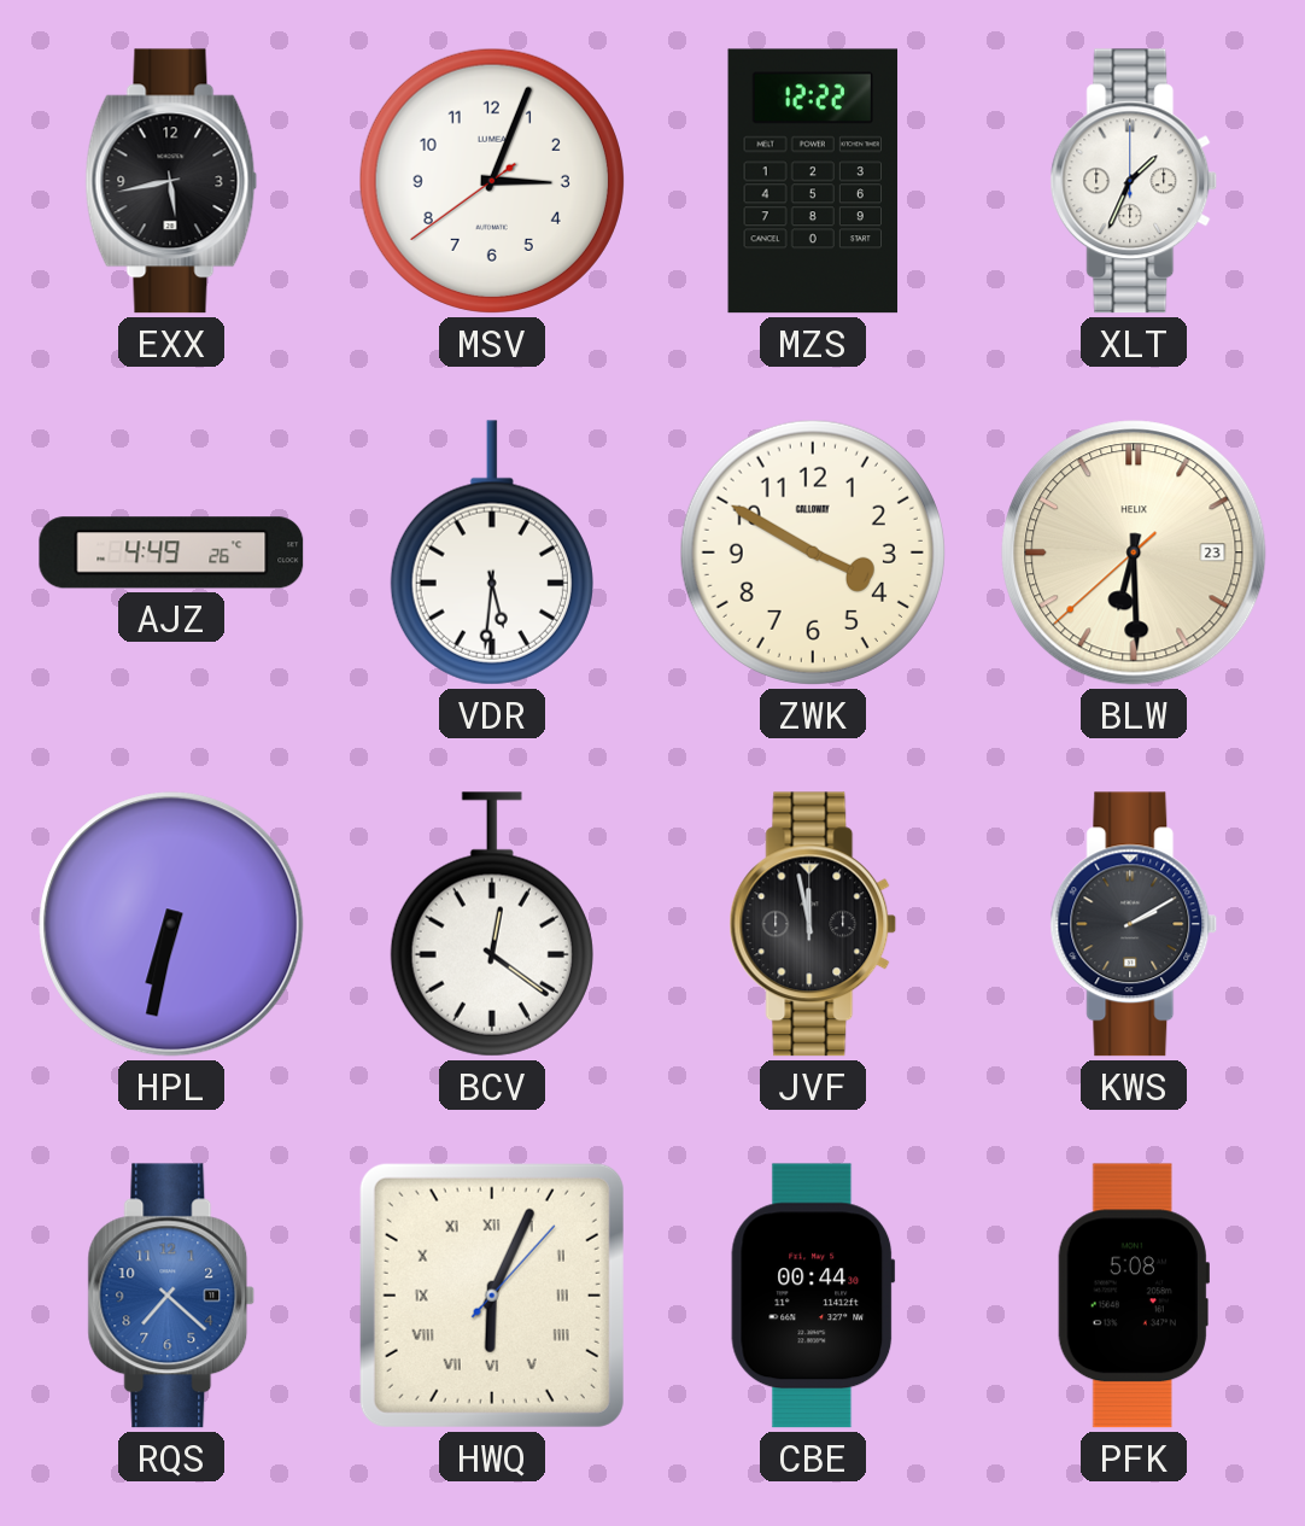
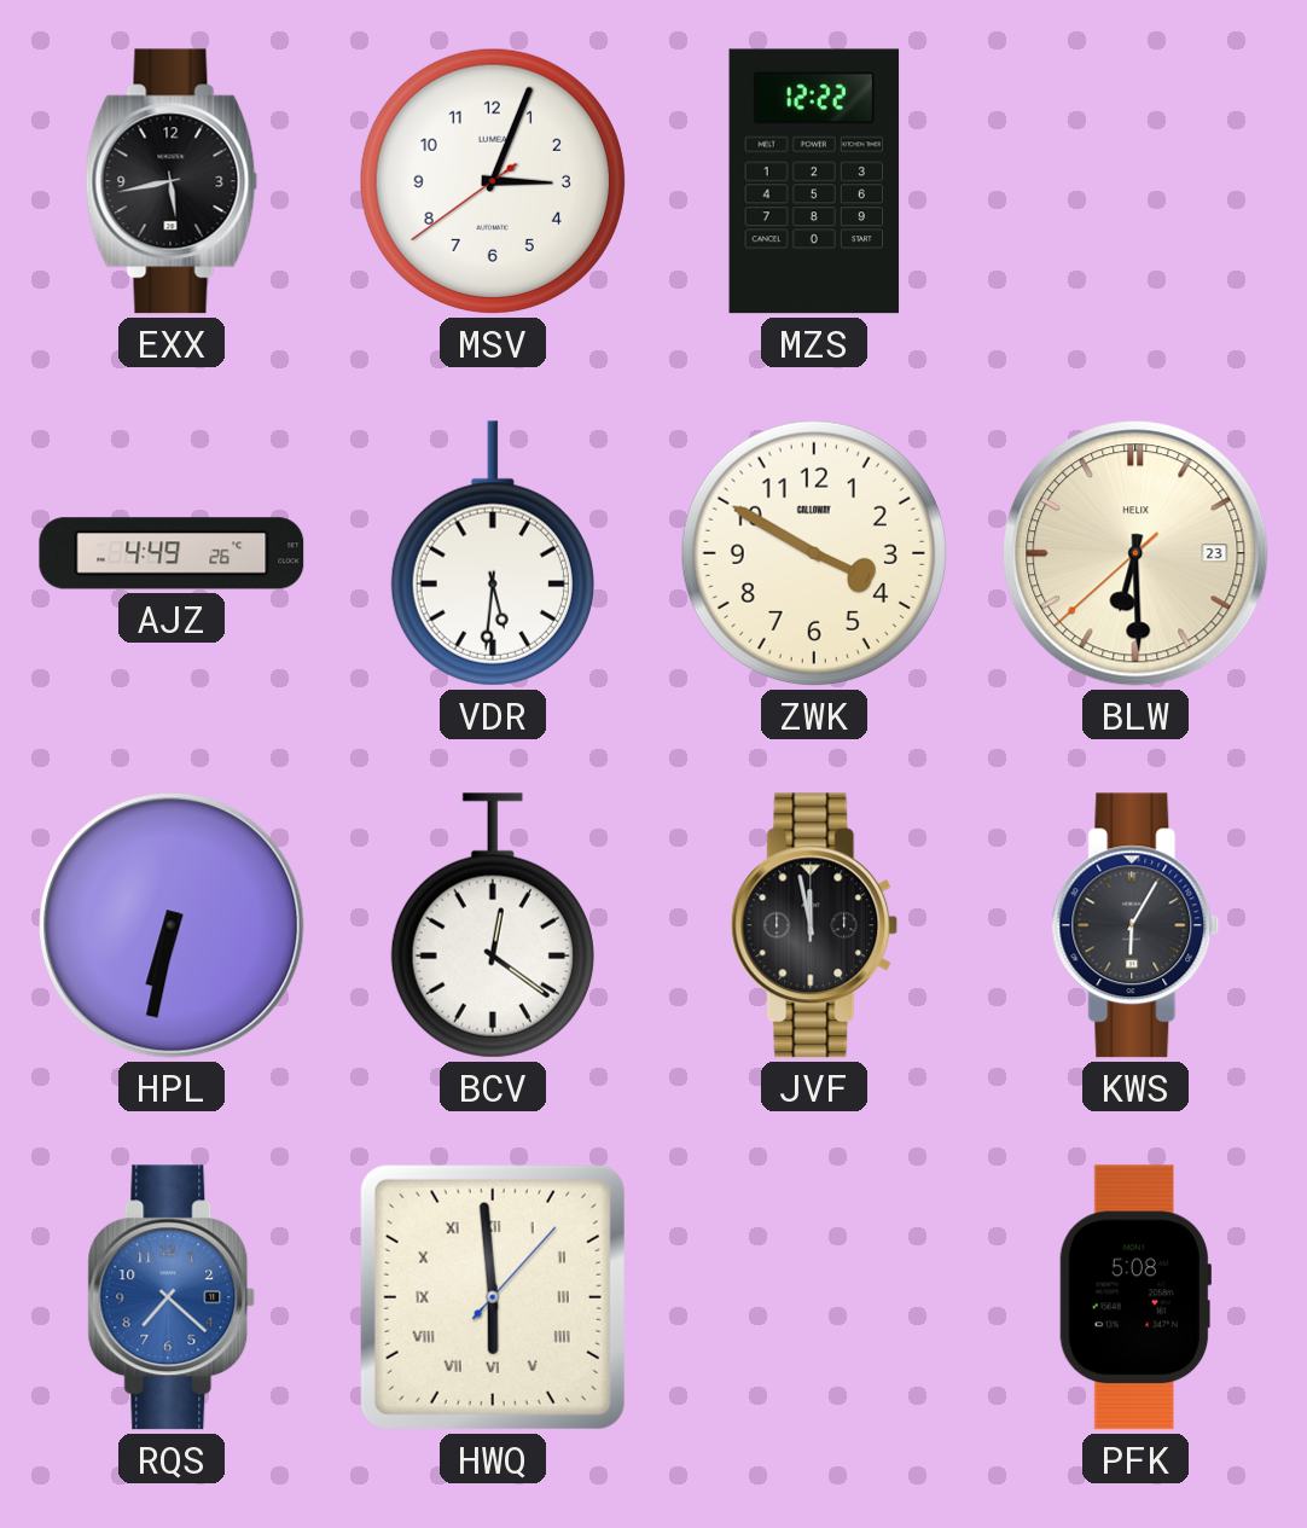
XLT: 1:34 -> none
KWS: 2:10 -> 6:05
HWQ: 6:04 -> 5:59
CBE: 00:44 -> none
